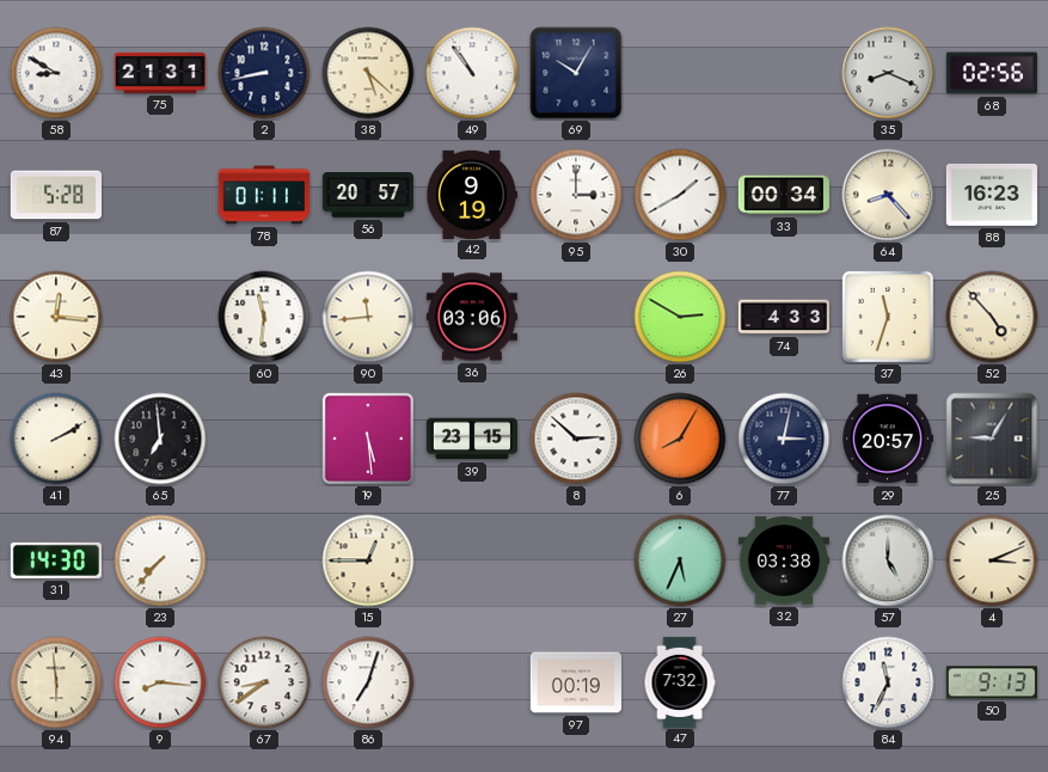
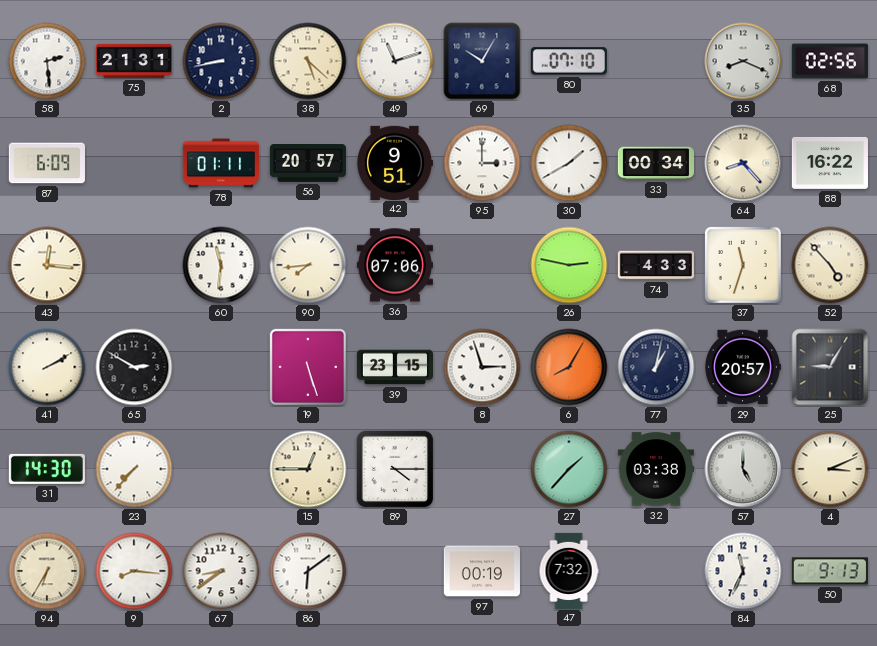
58: 8:50 -> 2:29
49: 10:54 -> 11:12
80: none -> 07:10
87: 5:28 -> 6:09
42: 9:19 -> 9:51
88: 16:23 -> 16:22
90: 11:44 -> 7:44
36: 03:06 -> 07:06
26: 2:50 -> 2:47
65: 6:59 -> 2:50
19: 5:29 -> 5:27
8: 2:52 -> 2:57
77: 3:02 -> 1:02
89: none -> 4:15
27: 5:34 -> 1:37
94: 5:59 -> 6:35
86: 7:03 -> 6:09
